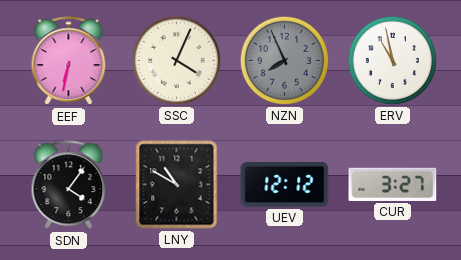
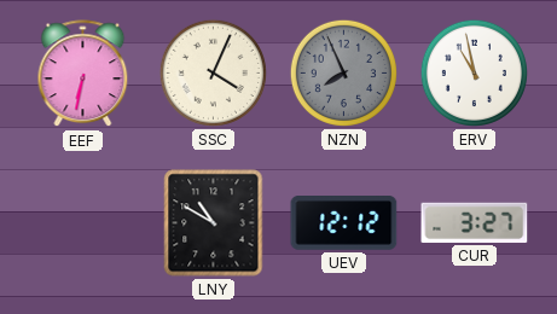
SDN: 4:06 -> none
